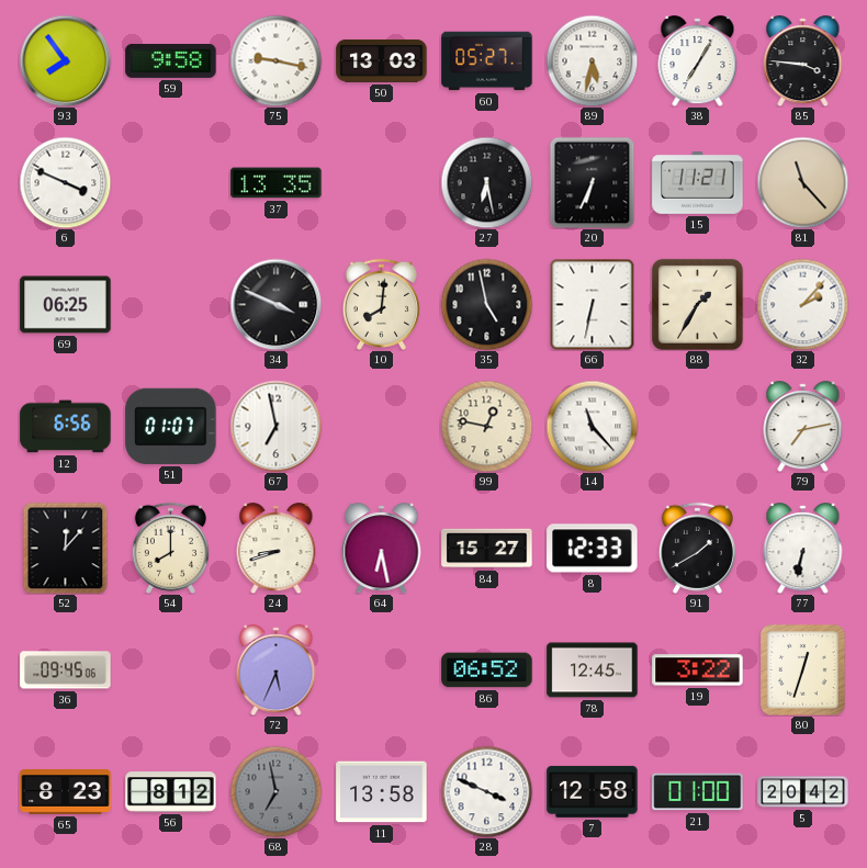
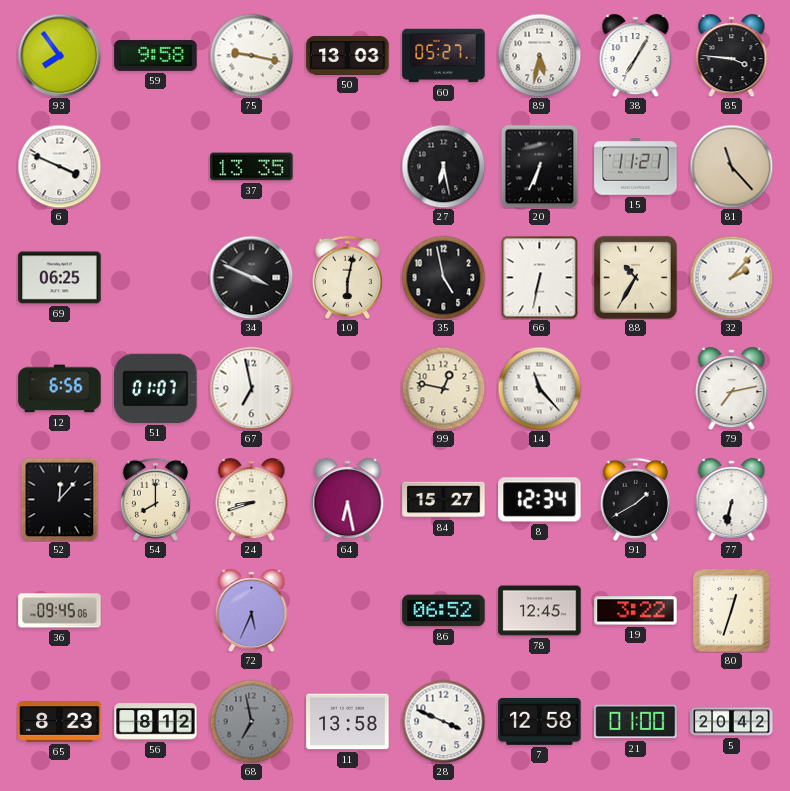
10: 8:01 -> 6:02
88: 1:35 -> 10:35
8: 12:33 -> 12:34
